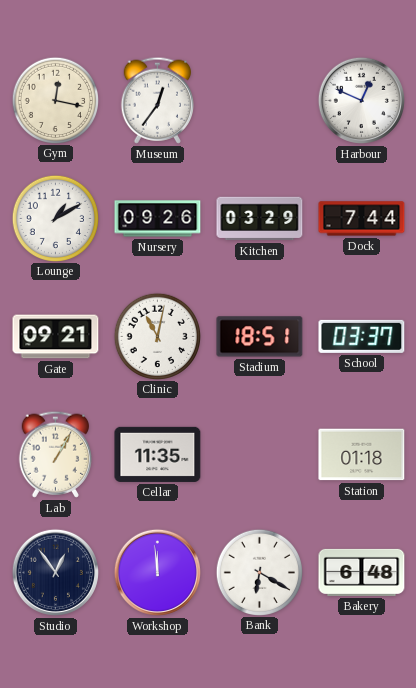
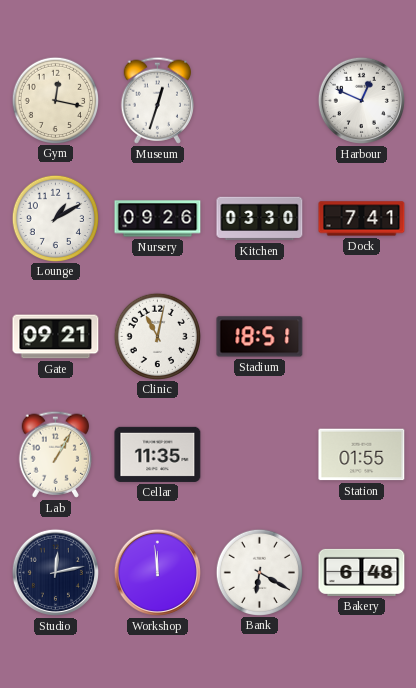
Museum: 12:36 -> 12:33
Kitchen: 03:29 -> 03:30
Dock: 7:44 -> 7:41
School: 03:37 -> none
Station: 01:18 -> 01:55
Studio: 12:54 -> 12:13
